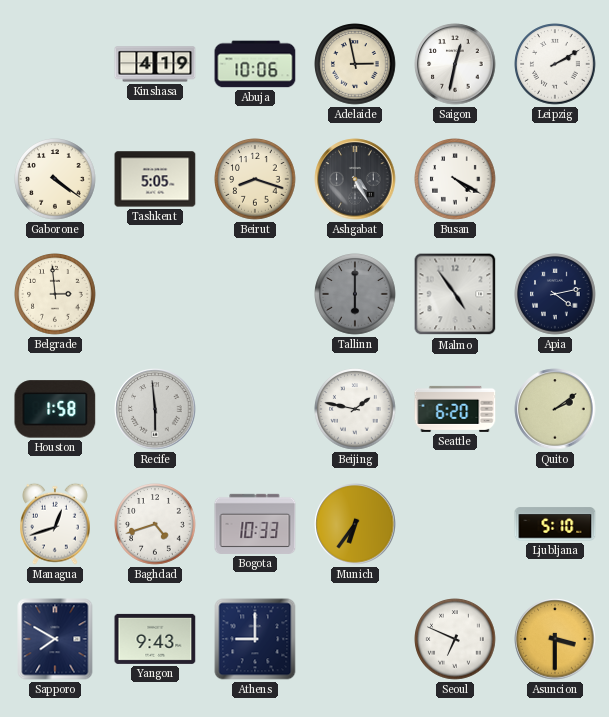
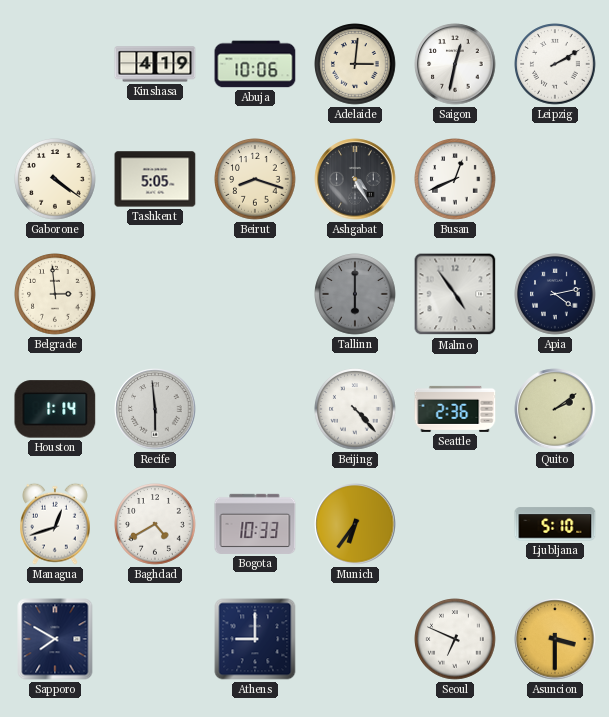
Adelaide: 2:58 -> 3:01
Busan: 4:20 -> 12:41
Houston: 1:58 -> 1:14
Beijing: 1:47 -> 4:23
Seattle: 6:20 -> 2:36
Baghdad: 4:42 -> 4:40
Yangon: 9:43 -> none
